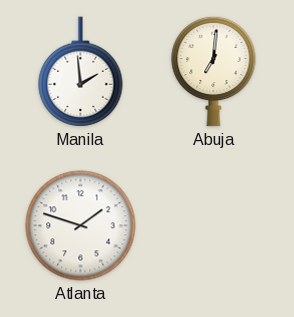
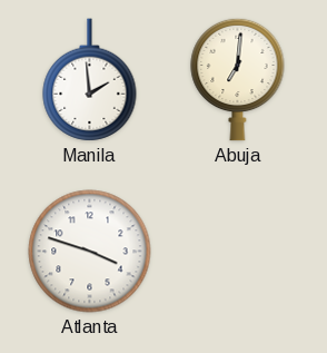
Atlanta: 1:48 -> 3:48
